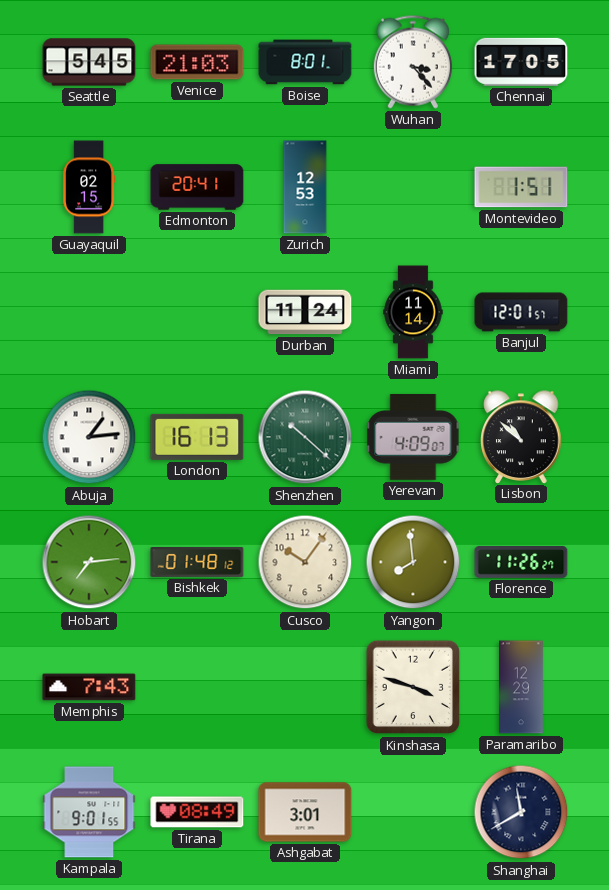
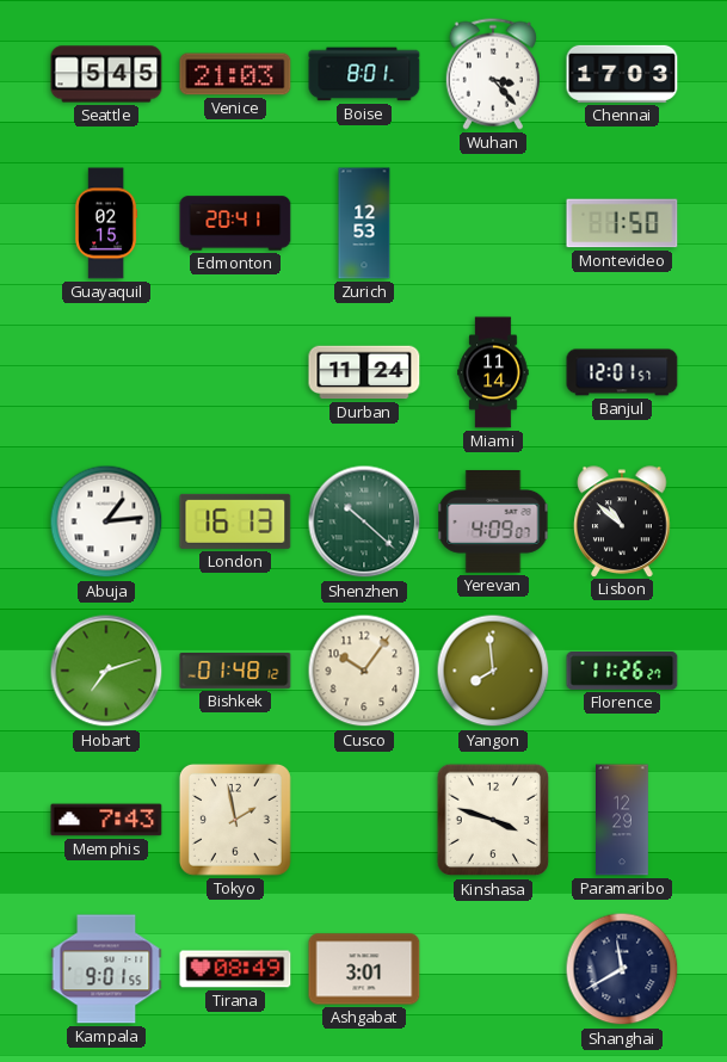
Chennai: 17:05 -> 17:03
Montevideo: 1:51 -> 1:50
Hobart: 7:14 -> 7:12
Tokyo: none -> 1:58
